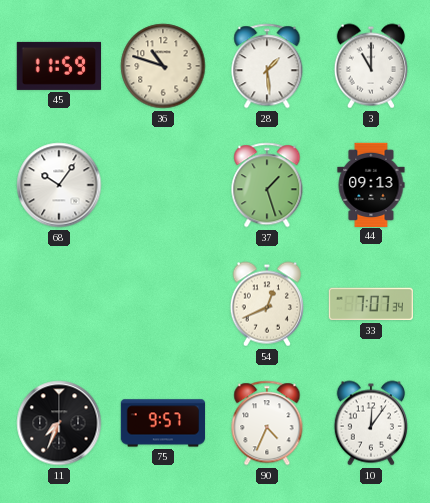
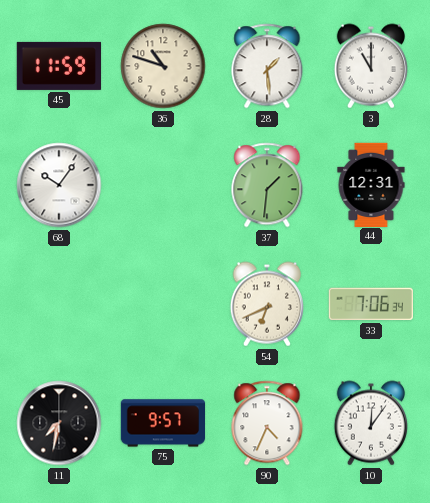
37: 1:27 -> 1:31
44: 09:13 -> 12:31
54: 12:41 -> 6:41
33: 7:07 -> 7:06
11: 7:34 -> 7:32
